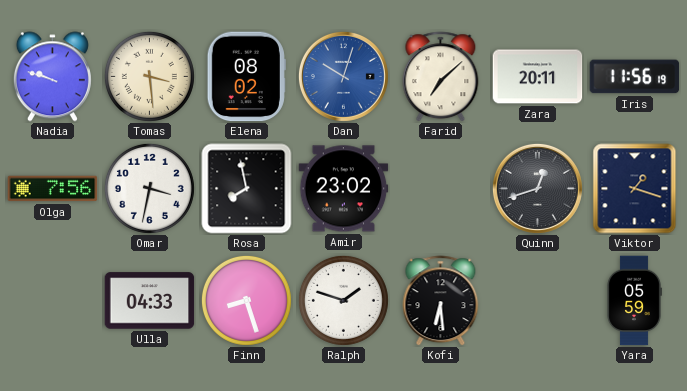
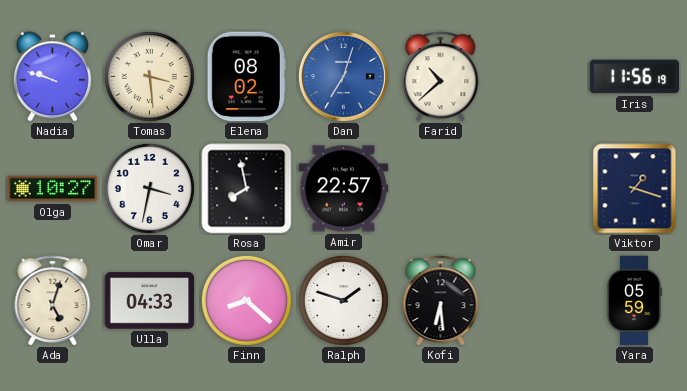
Dan: 10:03 -> 7:03
Farid: 7:08 -> 10:38
Zara: 20:11 -> none
Olga: 7:56 -> 10:27
Amir: 23:02 -> 22:57
Quinn: 12:42 -> none
Ada: none -> 5:03
Finn: 8:27 -> 8:22
